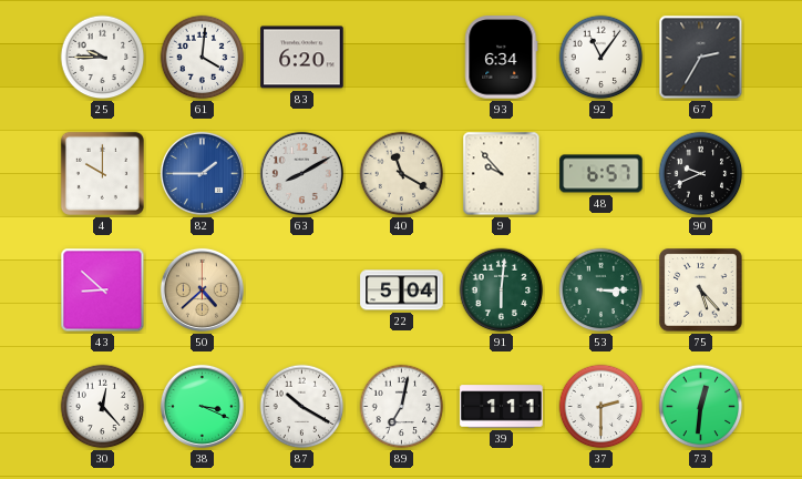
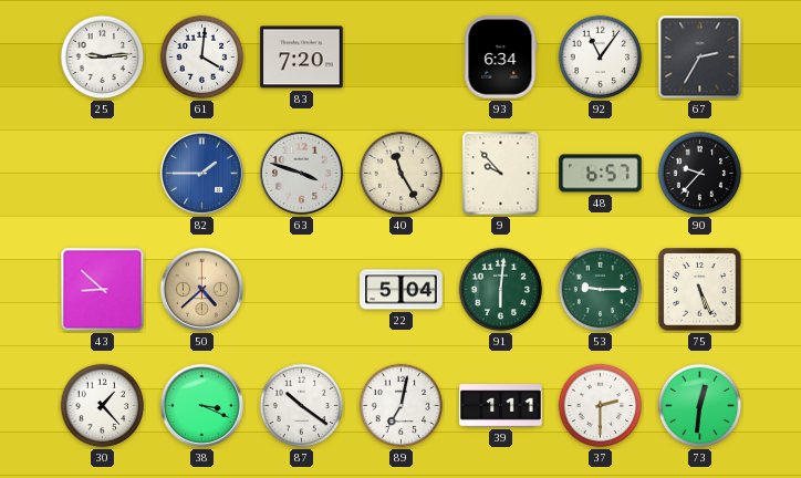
25: 9:45 -> 9:14
83: 6:20 -> 7:20
4: 10:00 -> none
63: 8:10 -> 3:48
40: 11:20 -> 11:25
90: 9:41 -> 9:37
53: 3:15 -> 9:15
75: 5:23 -> 5:26
30: 12:23 -> 1:23
87: 10:20 -> 10:21
